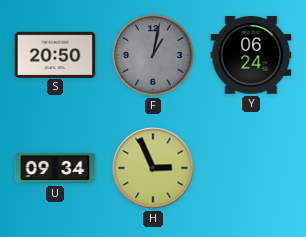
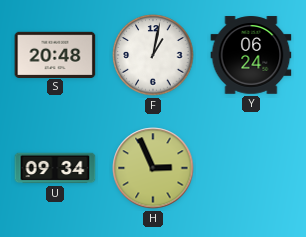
S: 20:50 -> 20:48
F dial: grey -> white
